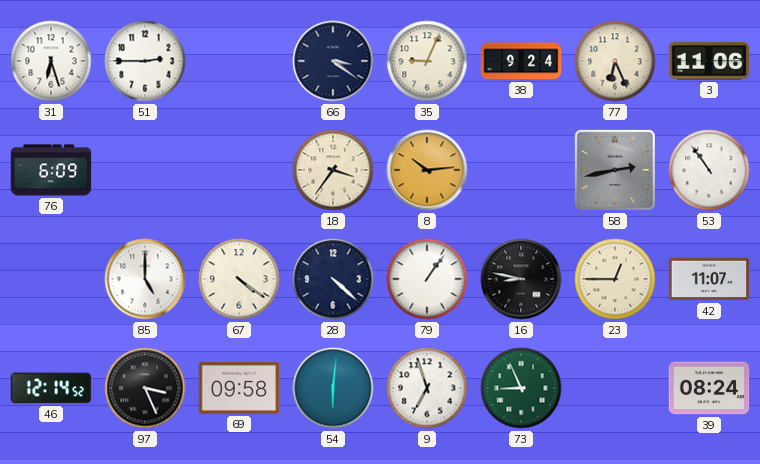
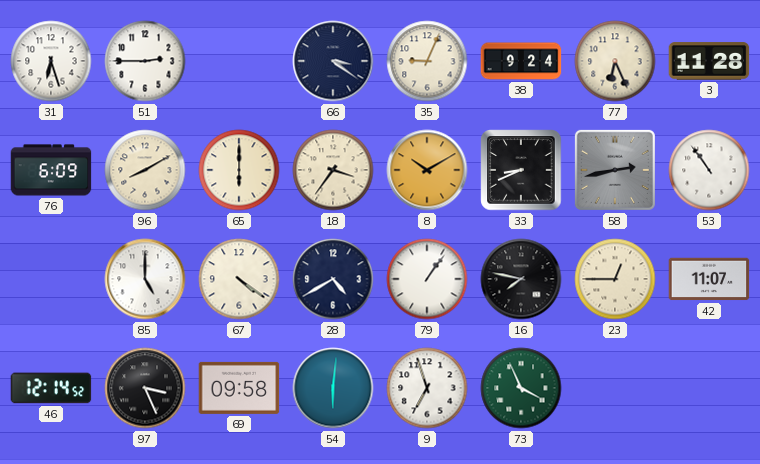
3: 11:06 -> 11:28
96: none -> 8:10
65: none -> 6:00
8: 10:14 -> 10:10
33: none -> 8:41
28: 4:22 -> 4:40
16: 8:47 -> 7:47
73: 8:56 -> 3:56
39: 08:24 -> none
